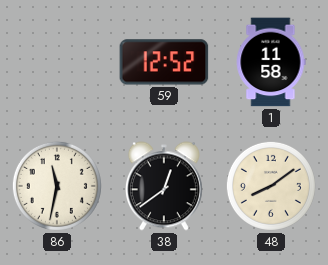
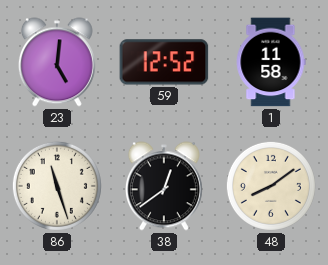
23: none -> 5:01
86: 11:32 -> 11:27
